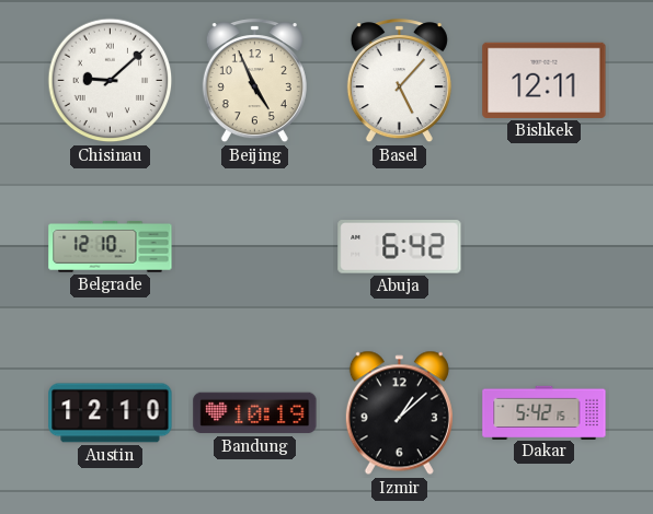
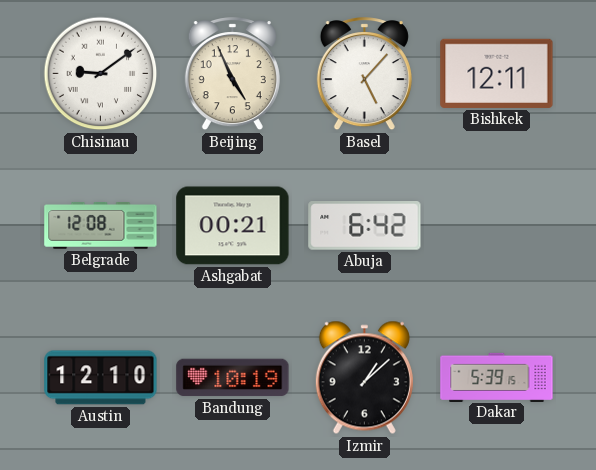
Chisinau: 9:08 -> 9:09
Belgrade: 12:10 -> 12:08
Ashgabat: none -> 00:21
Dakar: 5:42 -> 5:39
